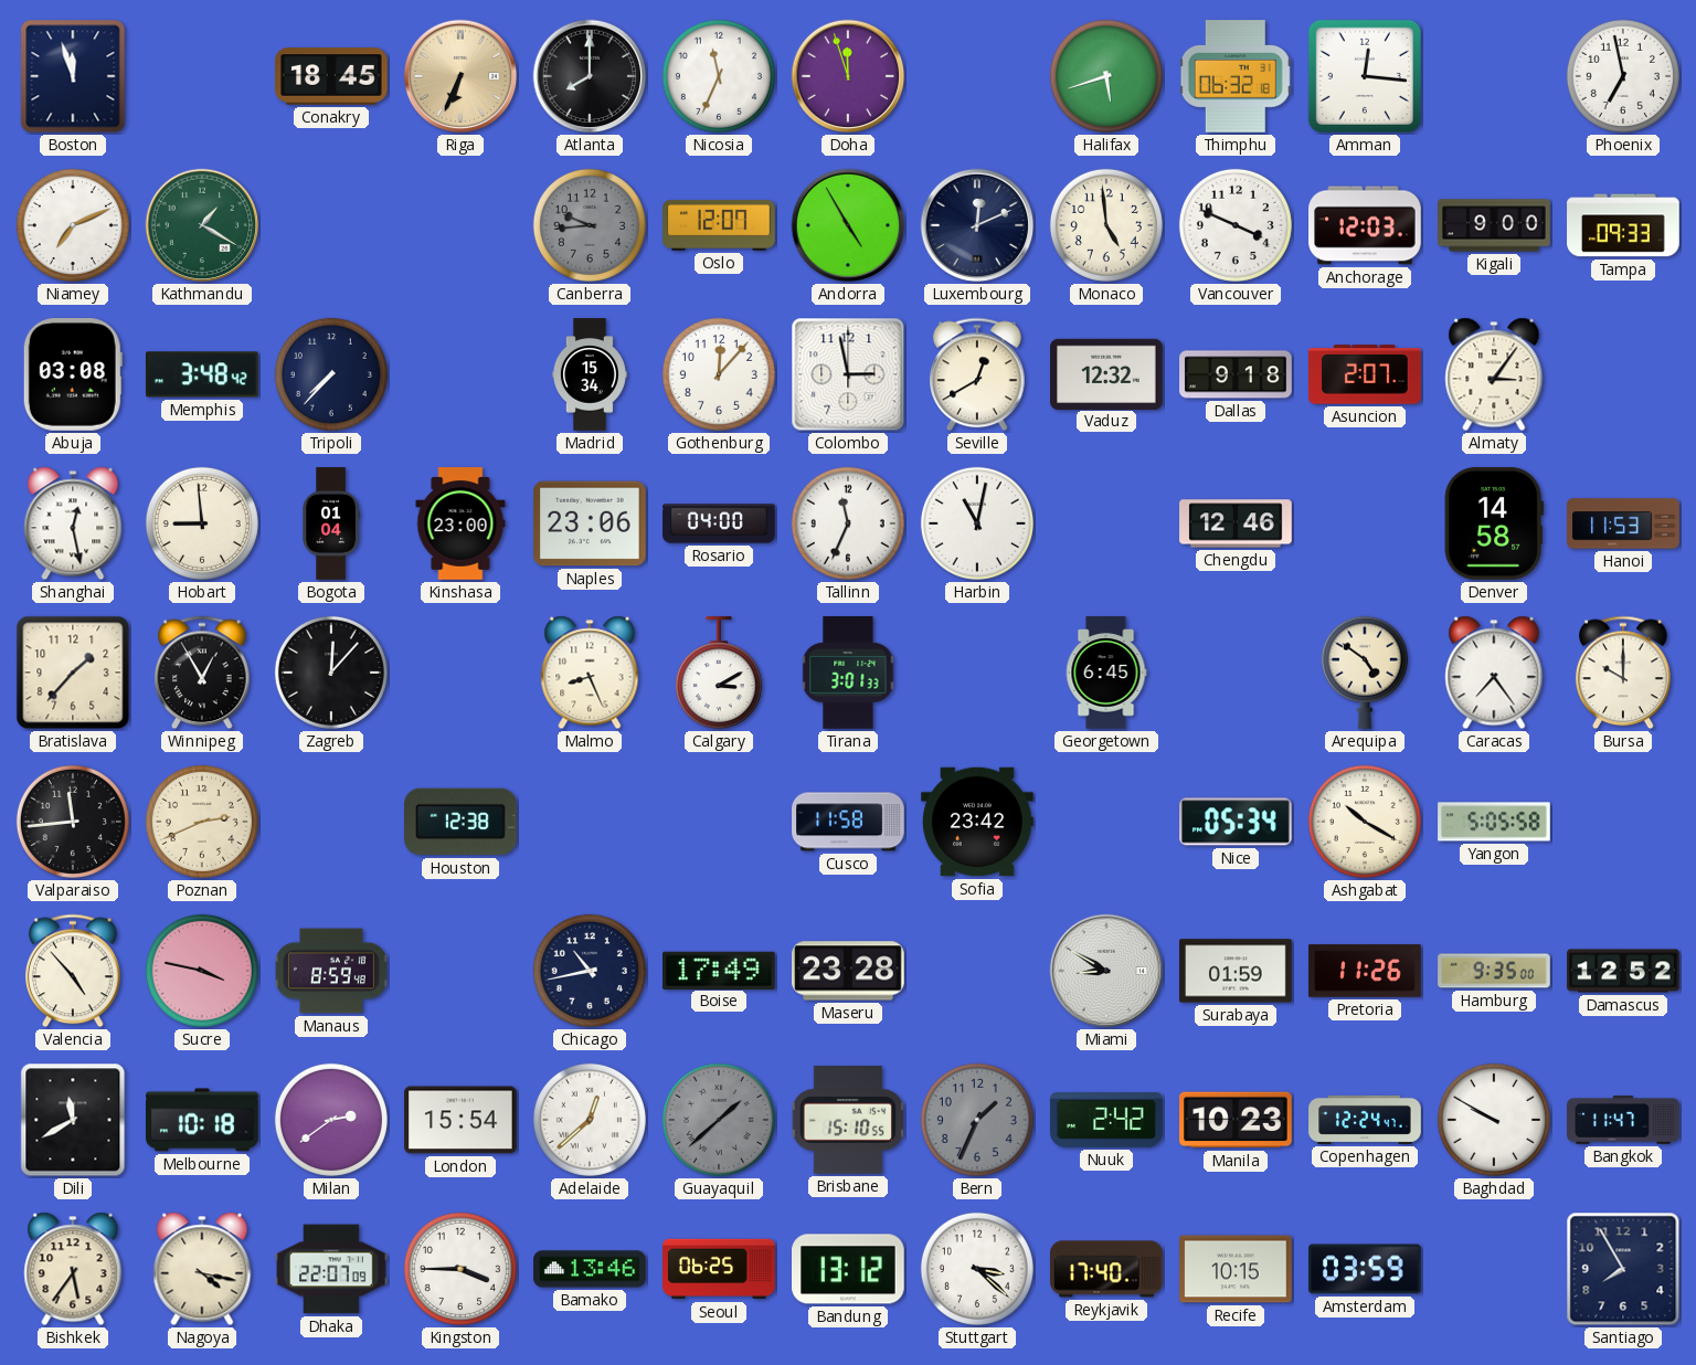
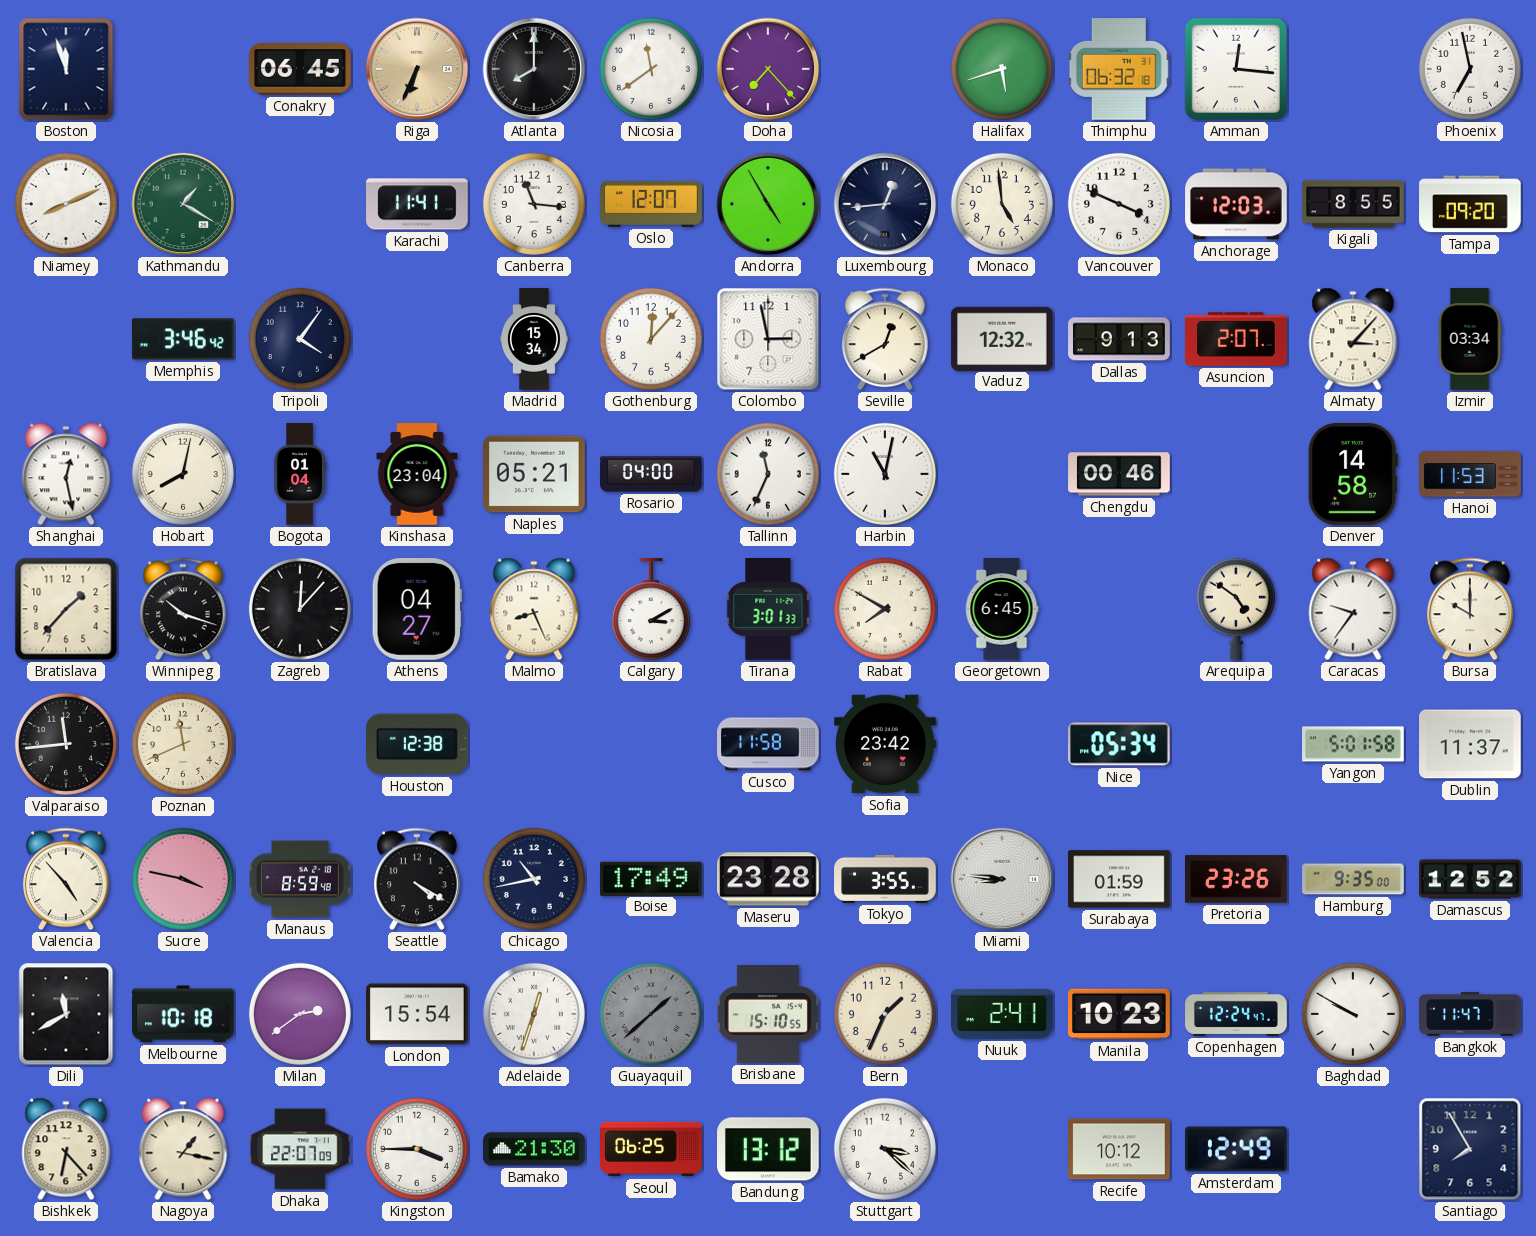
Conakry: 18:45 -> 06:45
Nicosia: 11:34 -> 11:39
Doha: 11:57 -> 7:23
Niamey: 7:11 -> 8:11
Karachi: none -> 11:41
Canberra: 9:44 -> 11:16
Canberra dial: grey -> white
Luxembourg: 12:11 -> 12:44
Kigali: 9:00 -> 8:55
Tampa: 09:33 -> 09:20
Abuja: 03:08 -> none
Memphis: 3:48 -> 3:46
Tripoli: 7:37 -> 4:06
Dallas: 9:18 -> 9:13
Almaty: 3:06 -> 3:07
Izmir: none -> 03:34
Hobart: 8:59 -> 8:02
Kinshasa: 23:00 -> 23:04
Naples: 23:06 -> 05:21
Chengdu: 12:46 -> 00:46
Winnipeg: 12:55 -> 10:18
Athens: none -> 04:27
Rabat: none -> 7:50
Caracas: 7:24 -> 9:36
Poznan: 2:41 -> 11:41
Ashgabat: 10:20 -> none
Yangon: 5:05 -> 5:01
Dublin: none -> 11:37
Seattle: none -> 4:20
Tokyo: none -> 3:55
Miami: 8:50 -> 8:46
Pretoria: 11:26 -> 23:26
Adelaide: 12:38 -> 12:33
Bern dial: grey -> cream
Nuuk: 2:42 -> 2:41
Bishkek: 5:36 -> 6:23
Nagoya: 4:17 -> 1:17
Bamako: 13:46 -> 21:30
Reykjavik: 17:40 -> none
Recife: 10:15 -> 10:12
Amsterdam: 03:59 -> 12:49
